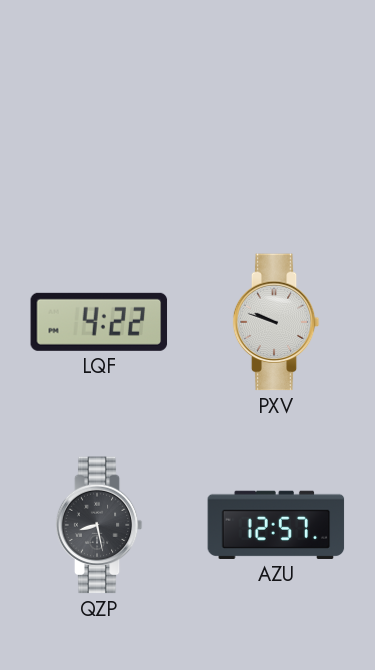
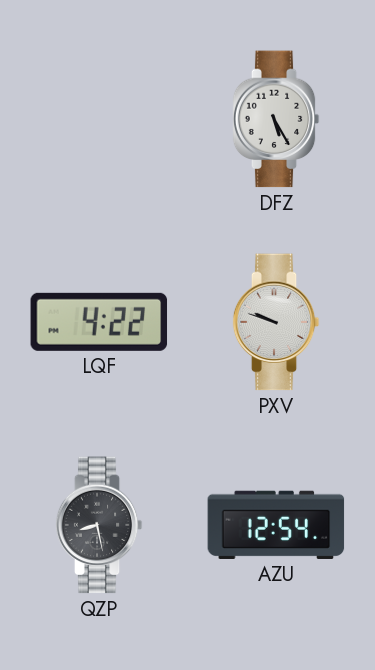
DFZ: none -> 5:25
AZU: 12:57 -> 12:54
